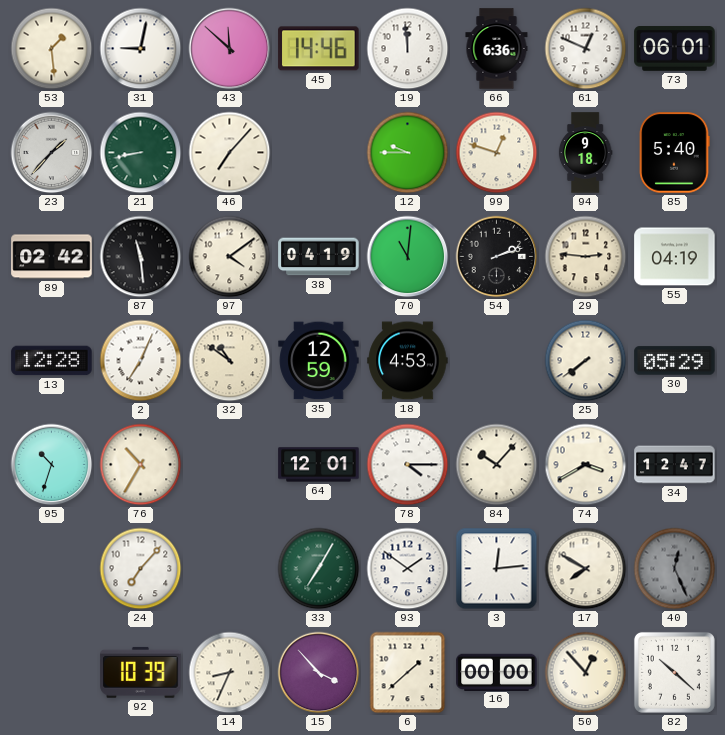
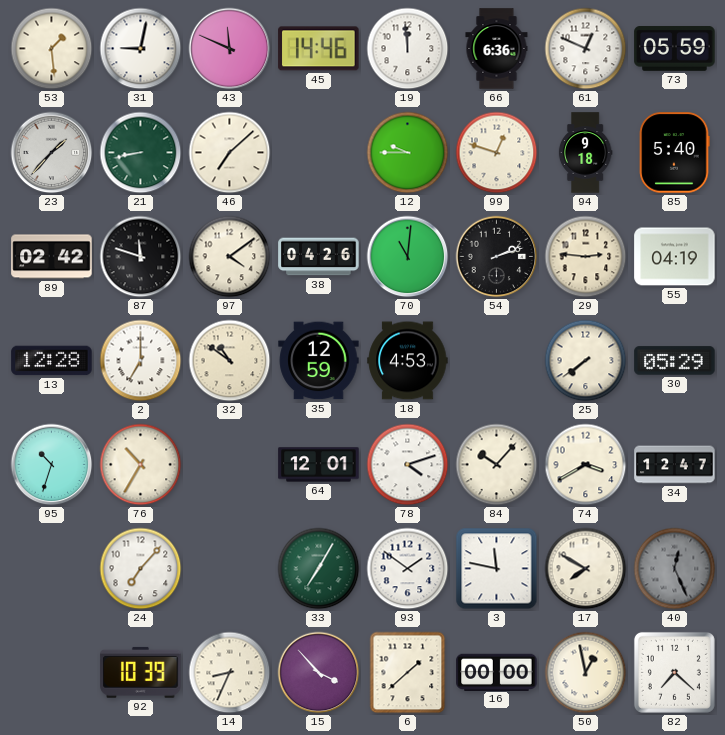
43: 11:52 -> 11:49
73: 06:01 -> 05:59
46: 7:07 -> 7:08
87: 11:29 -> 11:48
38: 04:19 -> 04:26
2: 7:04 -> 7:00
78: 4:15 -> 4:12
3: 12:14 -> 11:47
50: 12:53 -> 12:58
82: 10:22 -> 7:22
